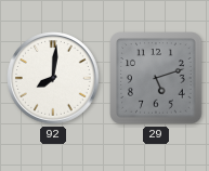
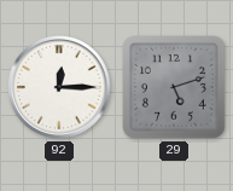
92: 8:01 -> 12:15
